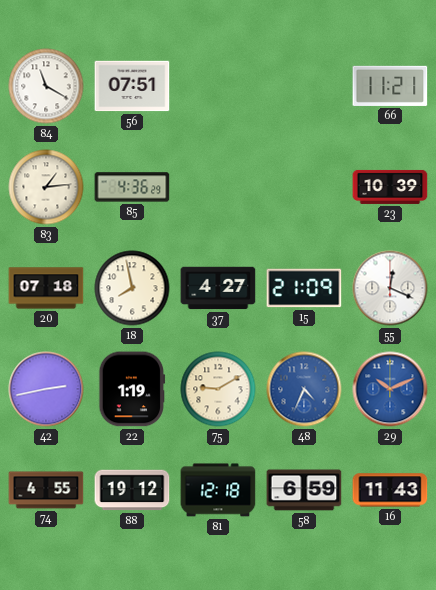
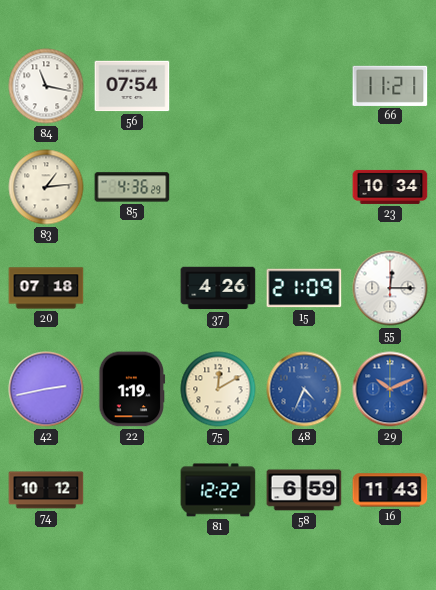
84: 11:20 -> 11:17
56: 07:51 -> 07:54
23: 10:39 -> 10:34
18: 7:58 -> none
37: 4:27 -> 4:26
55: 12:19 -> 12:15
75: 9:10 -> 12:10
74: 4:55 -> 10:12
88: 19:12 -> none
81: 12:18 -> 12:22
